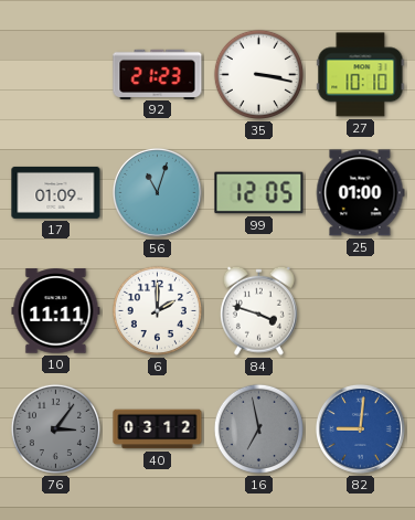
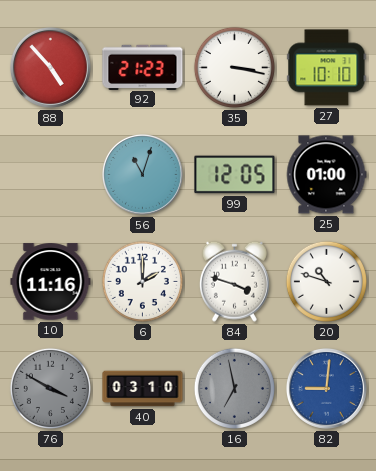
88: none -> 4:53
17: 01:09 -> none
10: 11:11 -> 11:16
20: none -> 10:48
76: 3:06 -> 3:50
40: 03:12 -> 03:10
